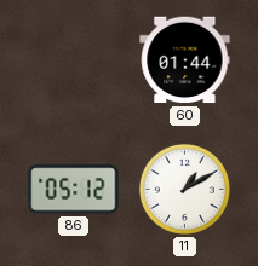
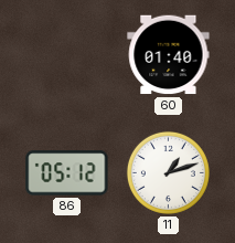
60: 01:44 -> 01:40
11: 1:10 -> 1:12
